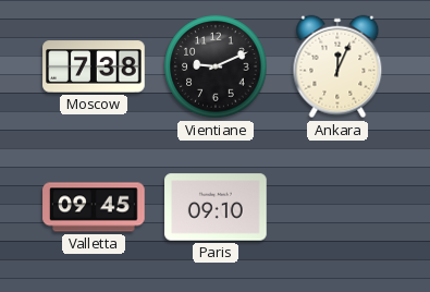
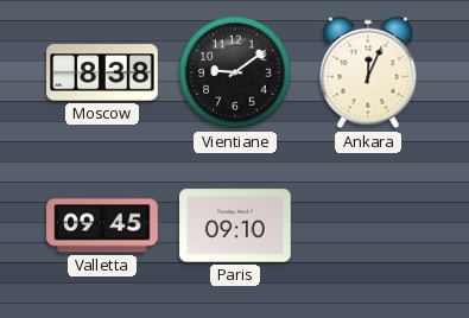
Moscow: 7:38 -> 8:38
Vientiane: 9:11 -> 9:09
